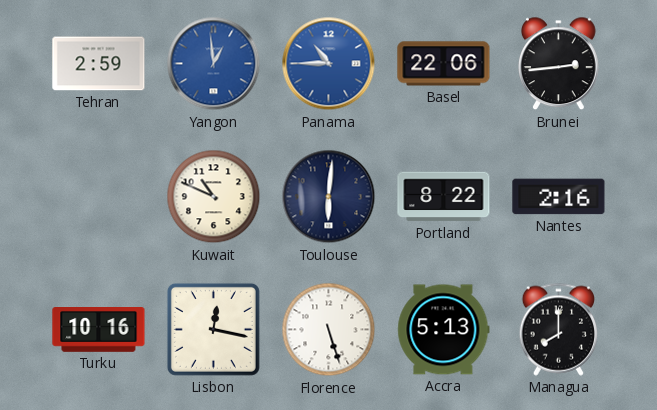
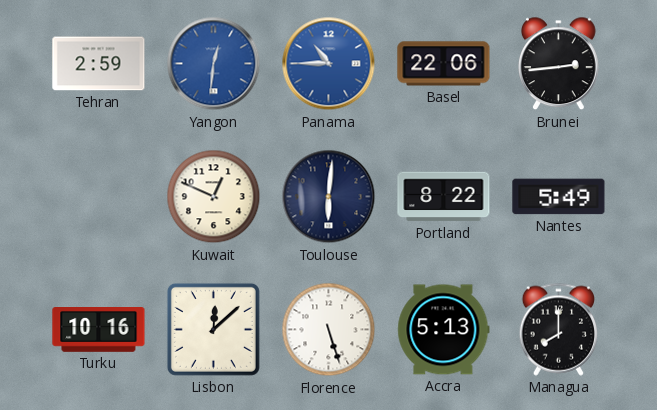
Yangon: 12:59 -> 12:31
Kuwait: 10:49 -> 12:49
Nantes: 2:16 -> 5:49
Lisbon: 12:17 -> 12:08
